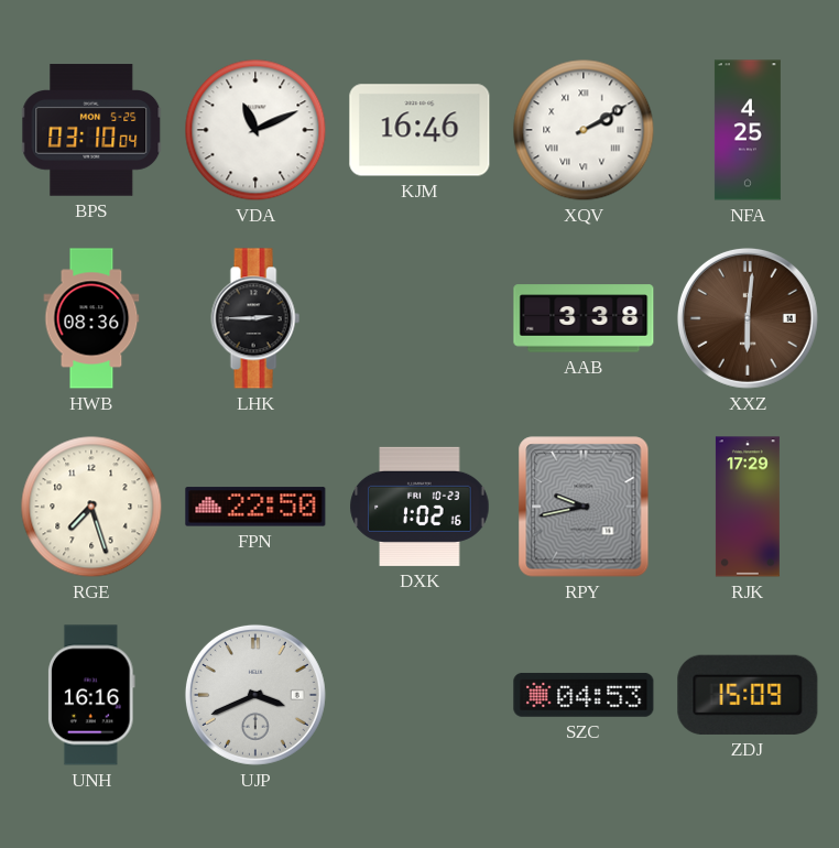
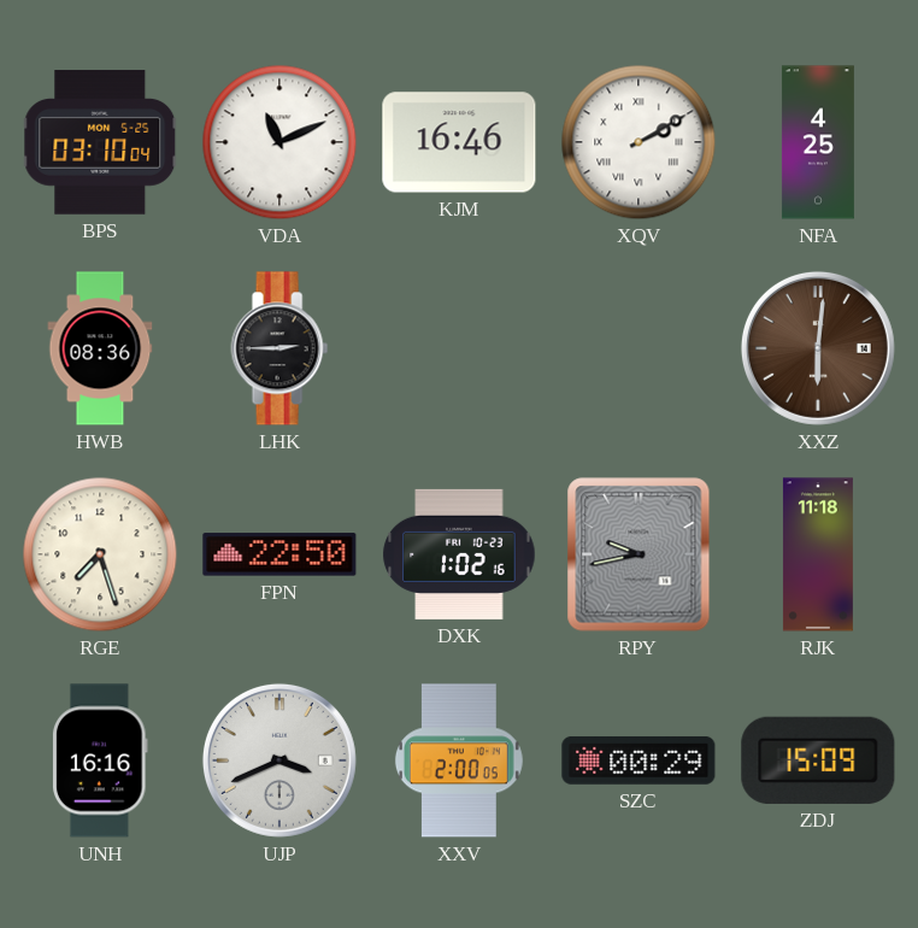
AAB: 3:38 -> none
RJK: 17:29 -> 11:18
XXV: none -> 2:00
SZC: 04:53 -> 00:29
